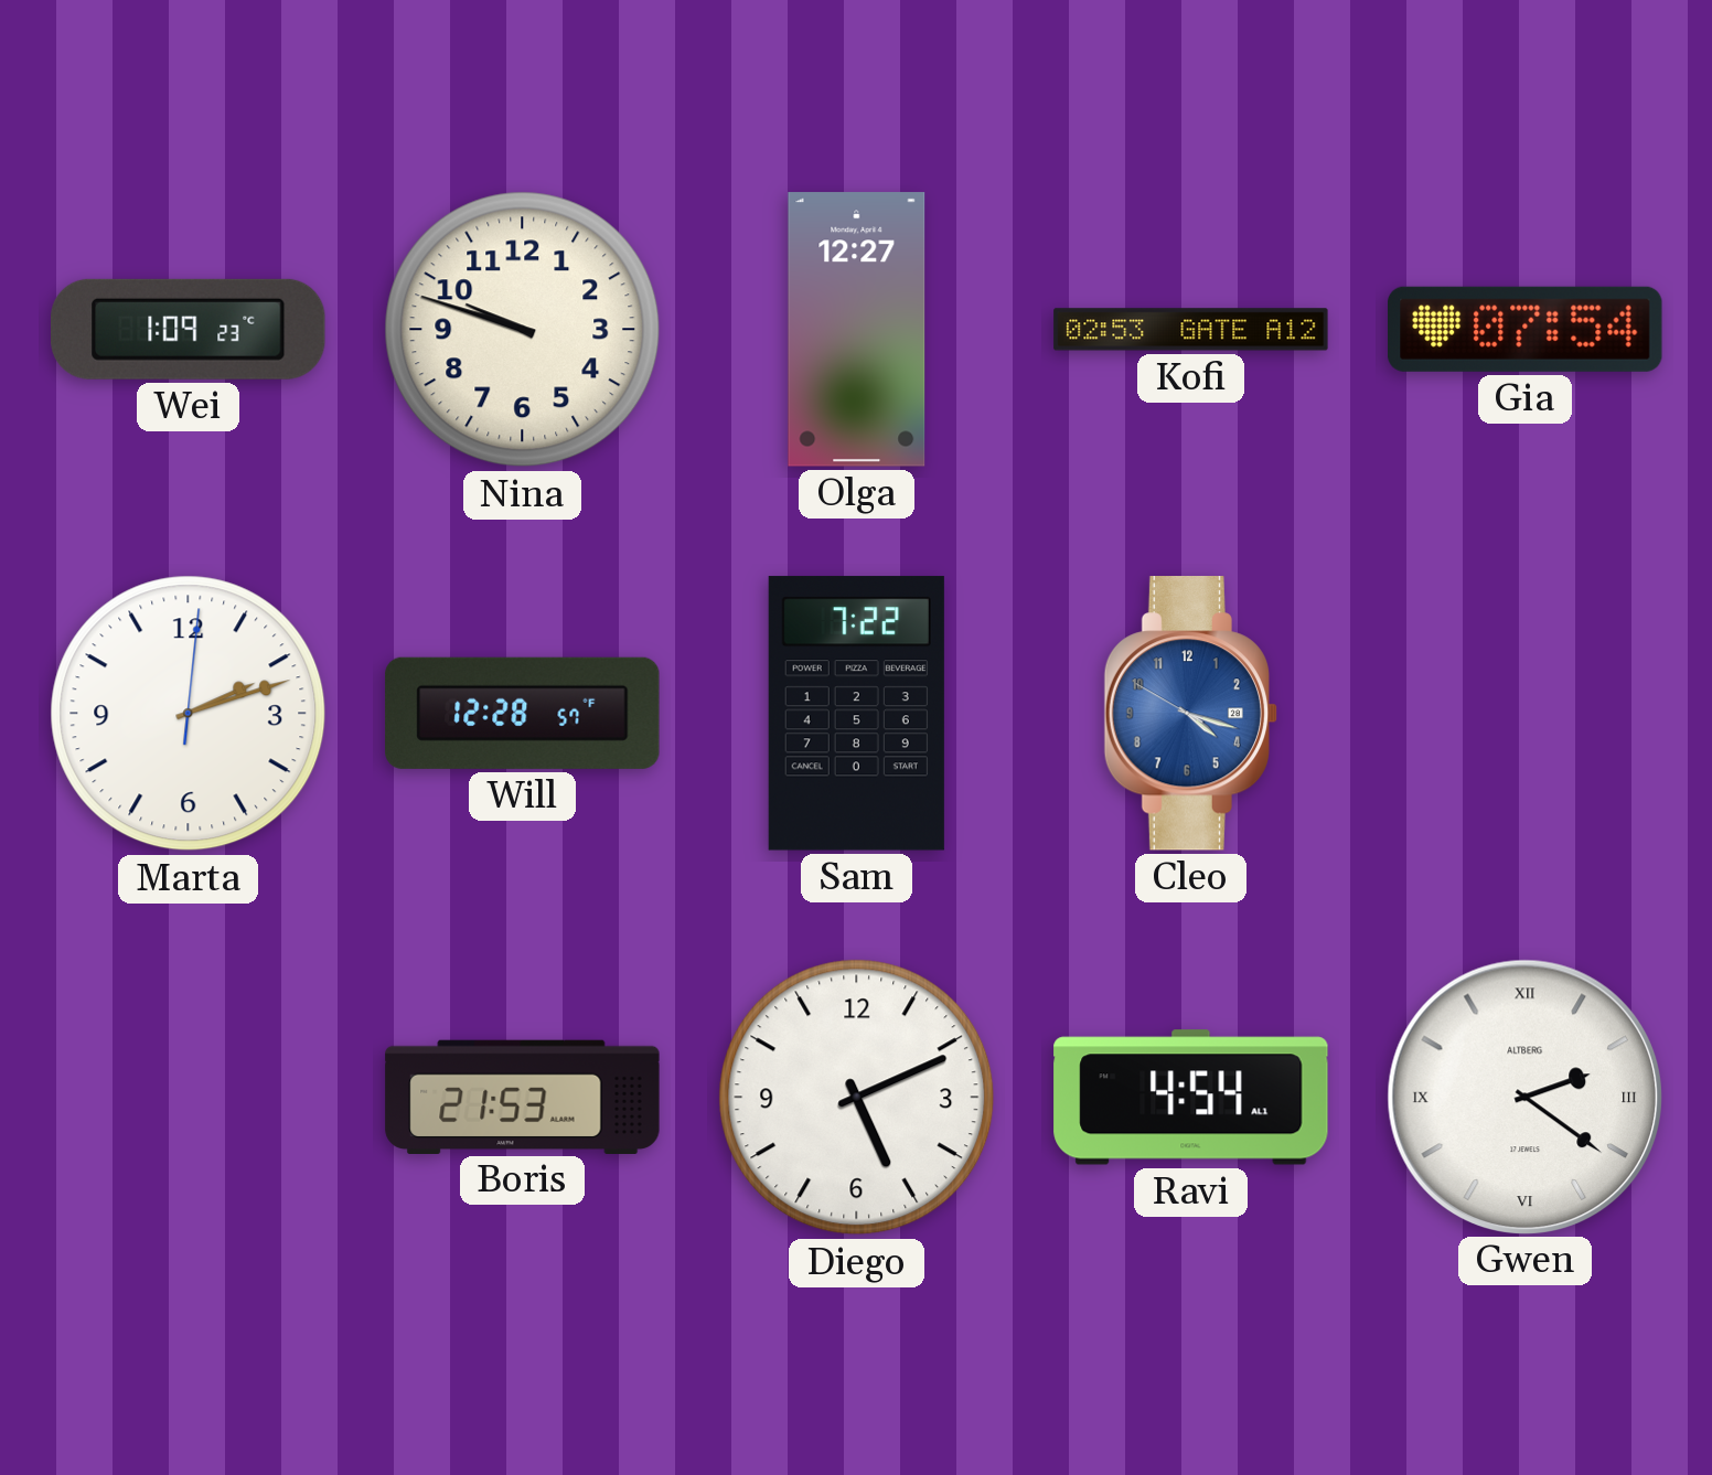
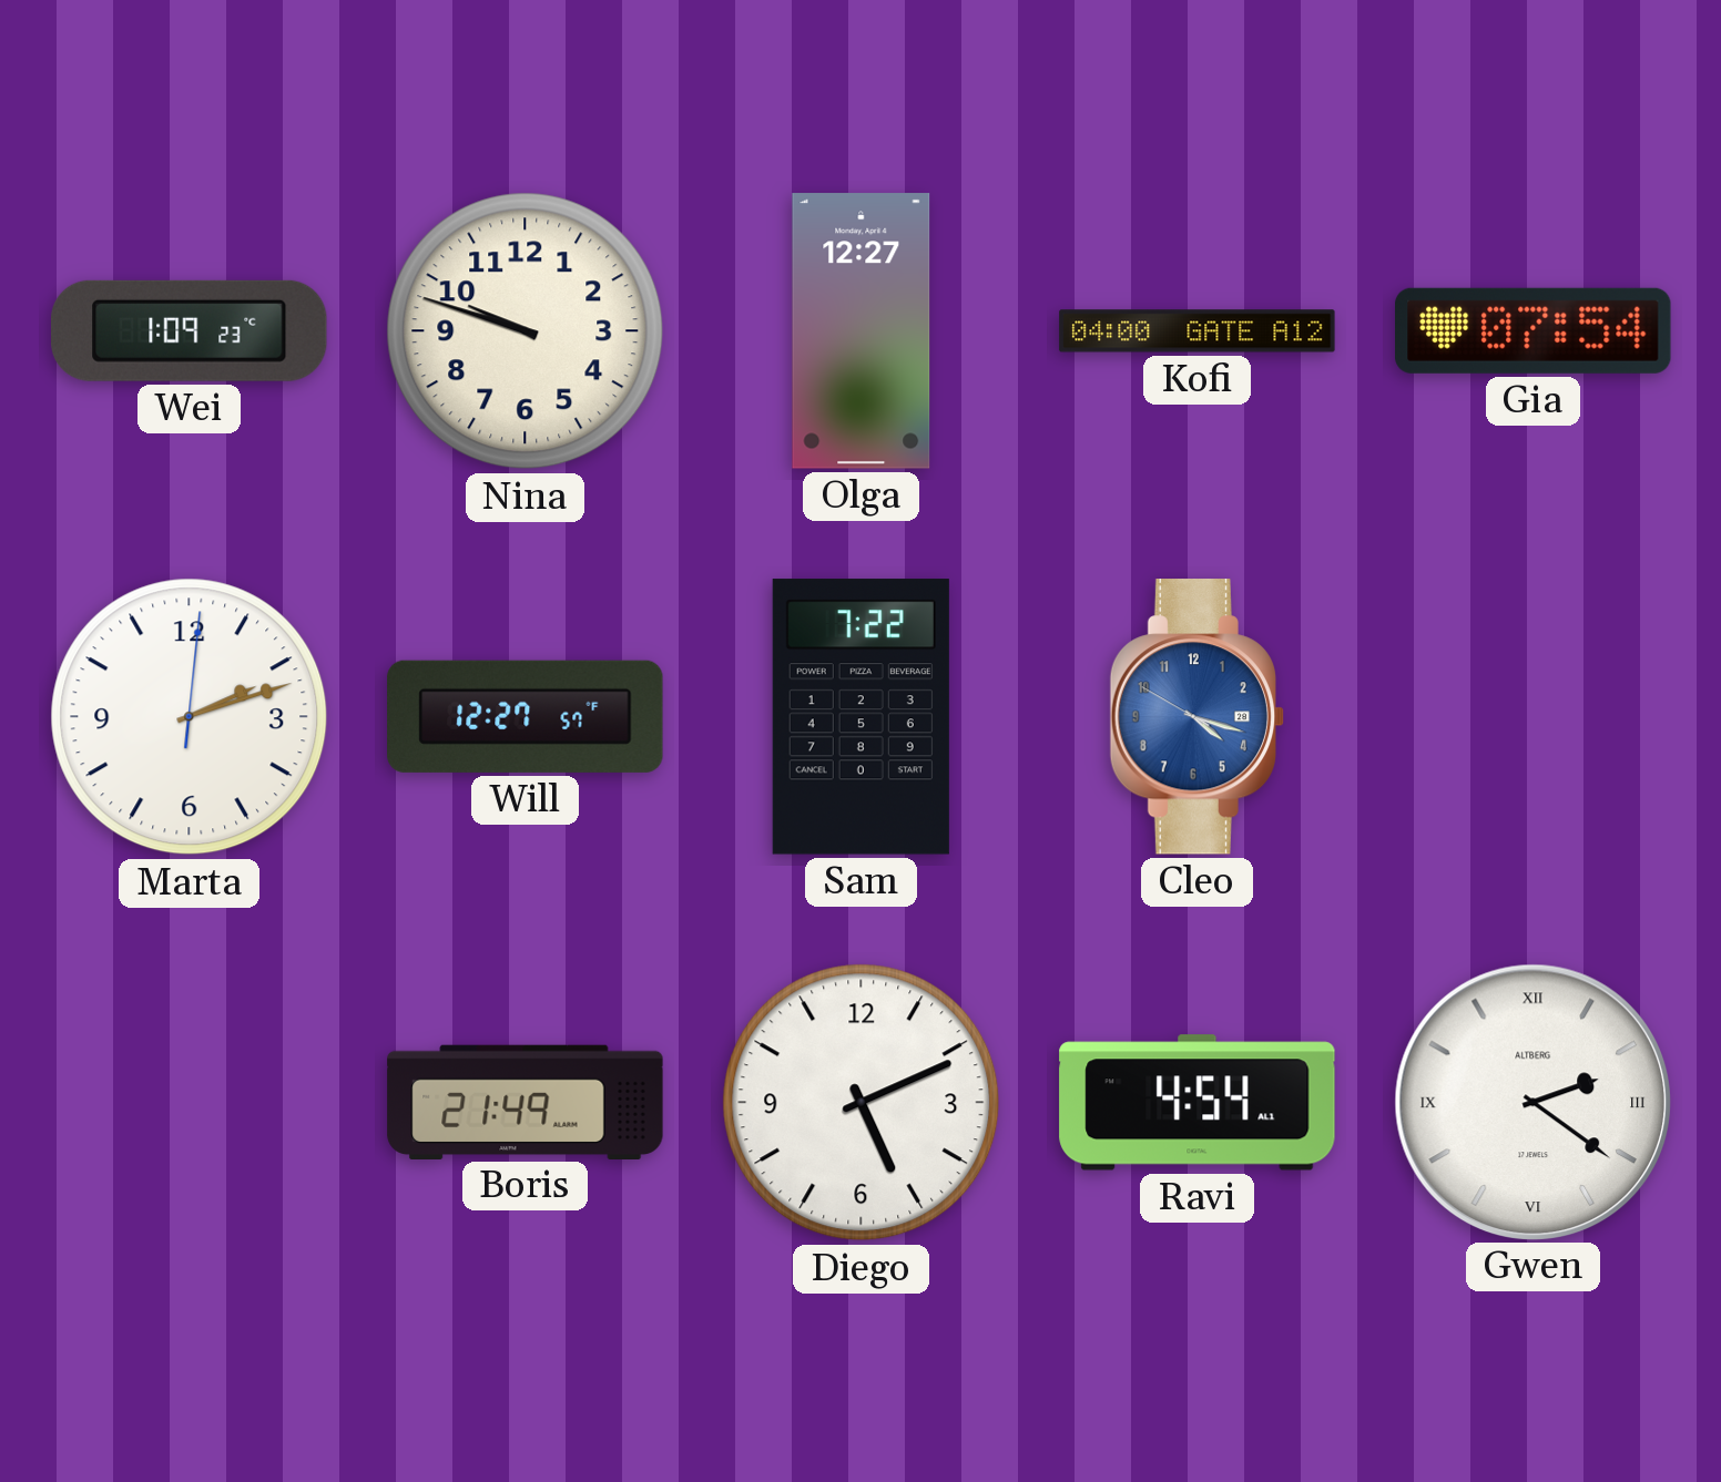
Kofi: 02:53 -> 04:00
Will: 12:28 -> 12:27
Boris: 21:53 -> 21:49
